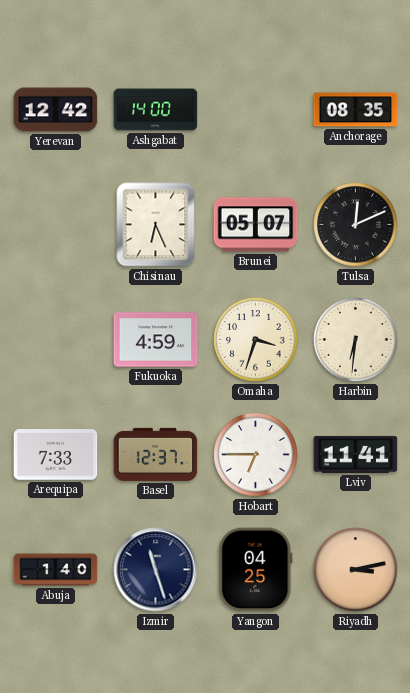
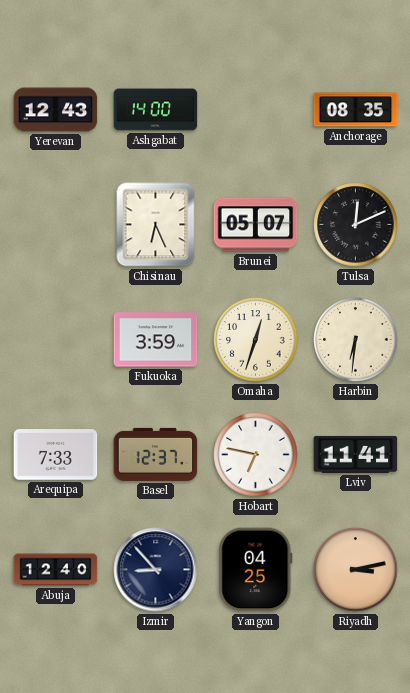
Yerevan: 12:42 -> 12:43
Fukuoka: 4:59 -> 3:59
Omaha: 3:33 -> 12:33
Hobart: 6:45 -> 6:47
Abuja: 1:40 -> 12:40
Izmir: 11:27 -> 8:53
